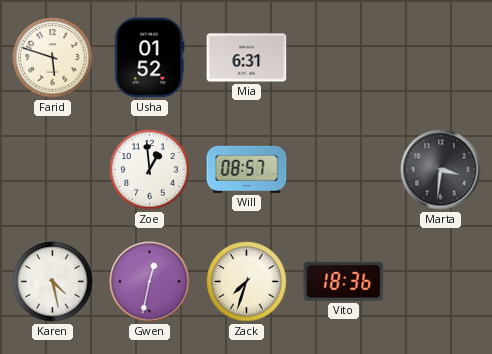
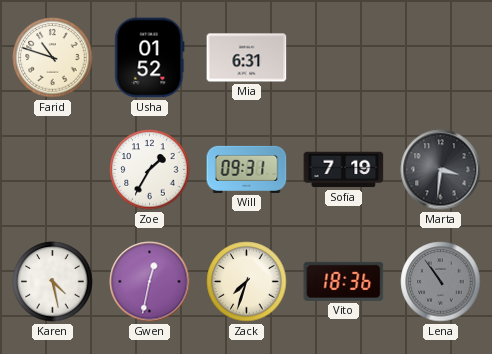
Farid: 5:48 -> 10:48
Zoe: 12:59 -> 1:35
Will: 08:57 -> 09:31
Sofia: none -> 7:19
Lena: none -> 10:54
